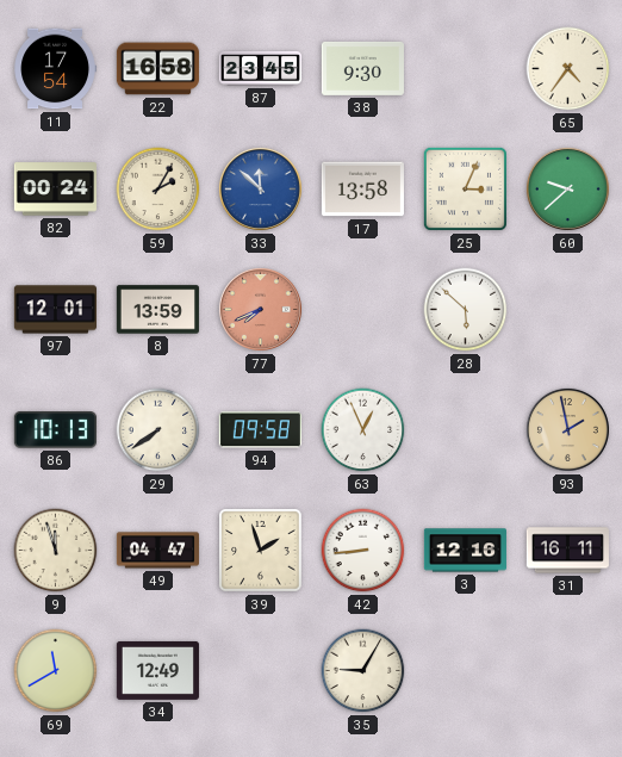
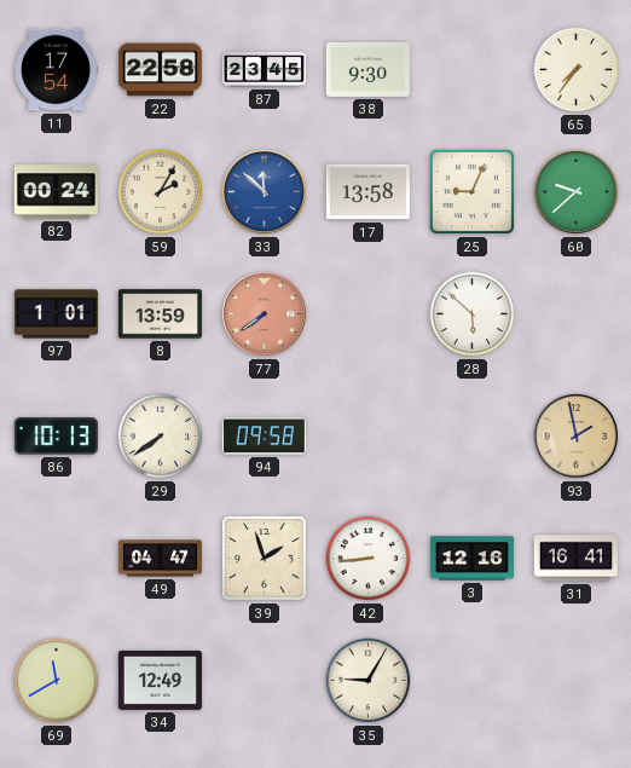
22: 16:58 -> 22:58
65: 4:36 -> 7:36
25: 3:04 -> 9:04
97: 12:01 -> 1:01
77: 7:41 -> 7:39
63: 12:56 -> none
9: 11:57 -> none
31: 16:11 -> 16:41
